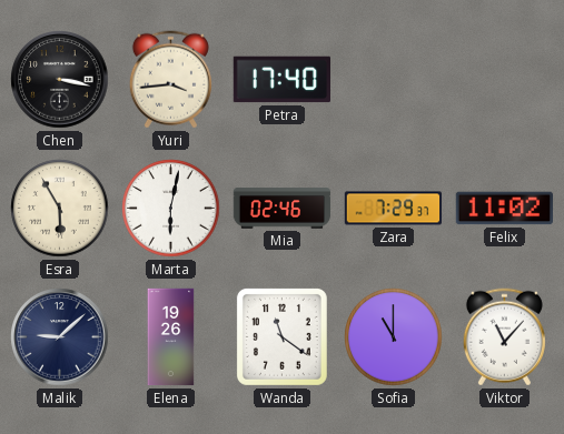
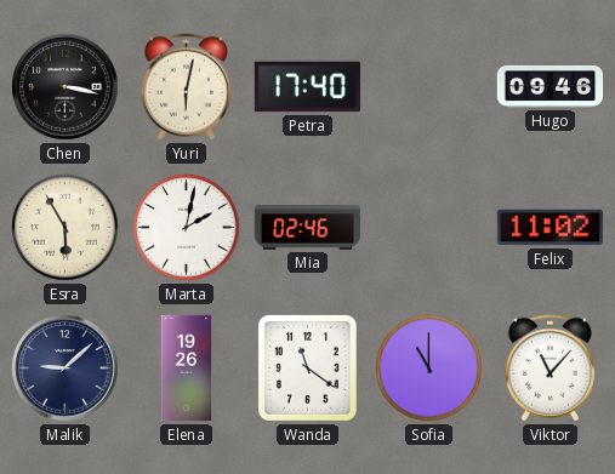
Yuri: 3:44 -> 6:02
Hugo: none -> 09:46
Marta: 6:02 -> 2:02
Zara: 7:29 -> none
